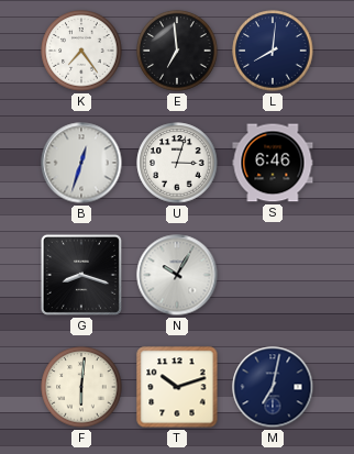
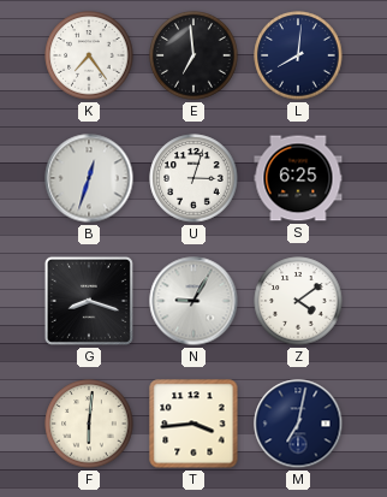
S: 6:46 -> 6:25
N: 10:05 -> 9:05
Z: none -> 4:09
T: 10:12 -> 3:44
